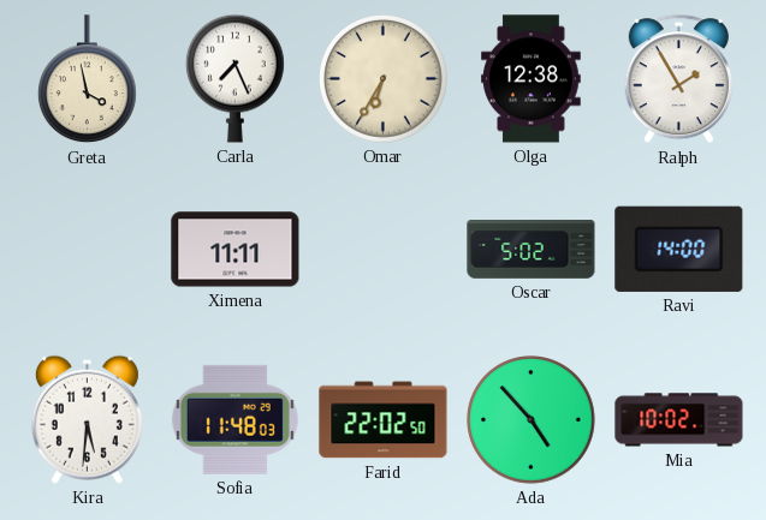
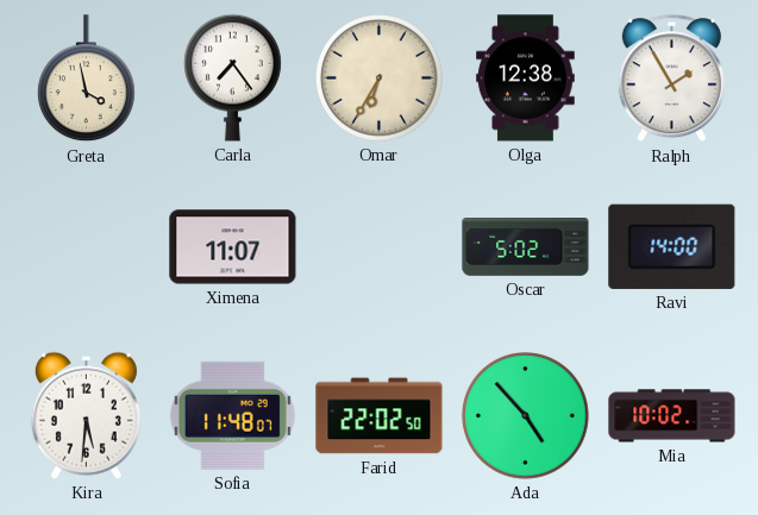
Carla: 7:26 -> 7:24
Ximena: 11:11 -> 11:07
Sofia: 11:48:03 -> 11:48:07
